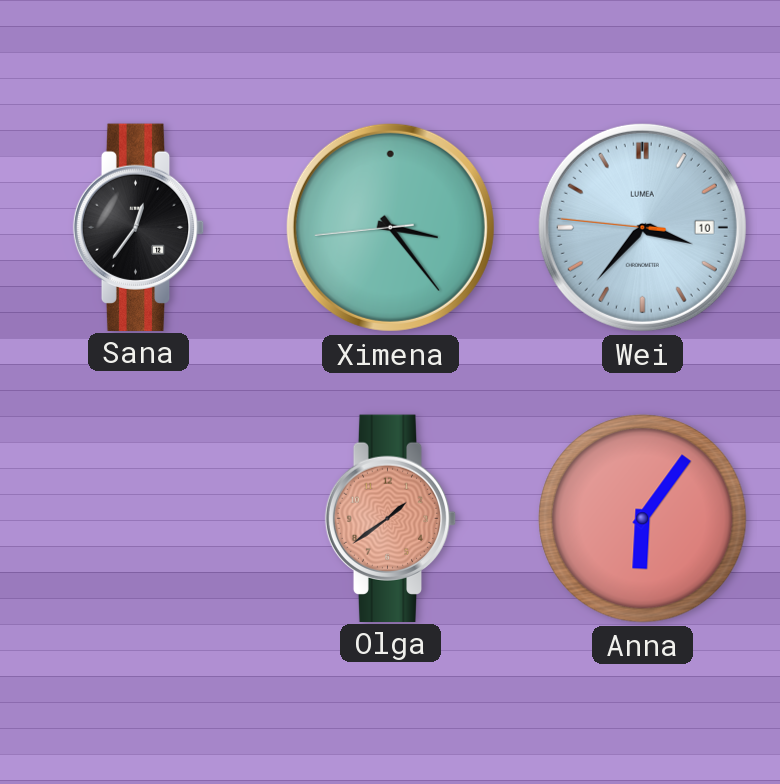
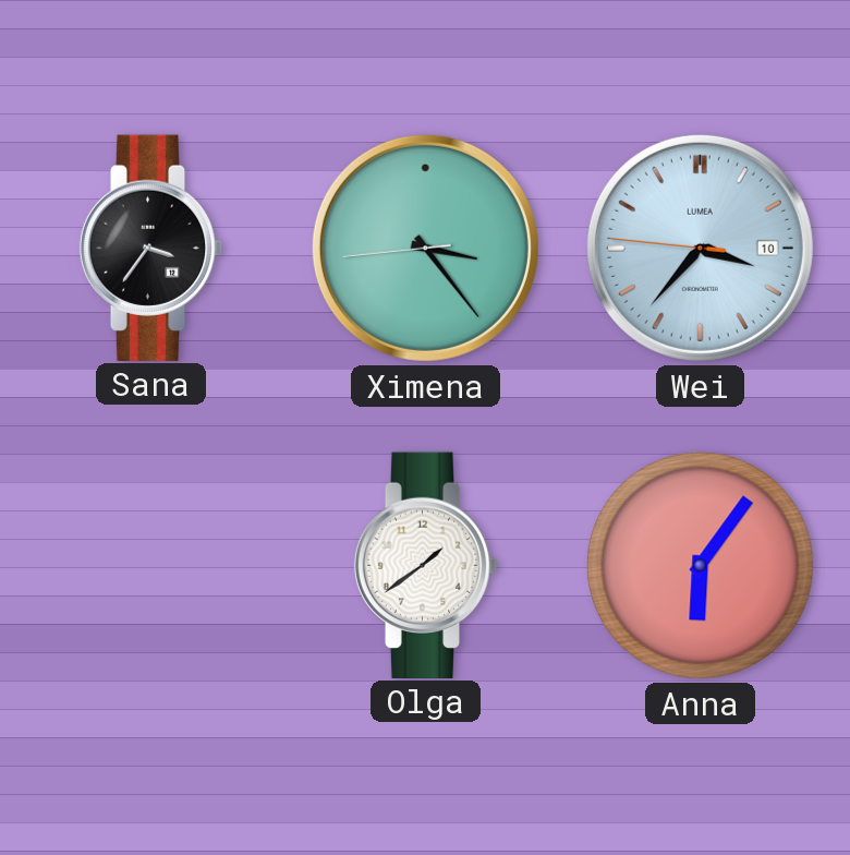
Sana: 12:36 -> 3:36
Olga dial: salmon -> white
